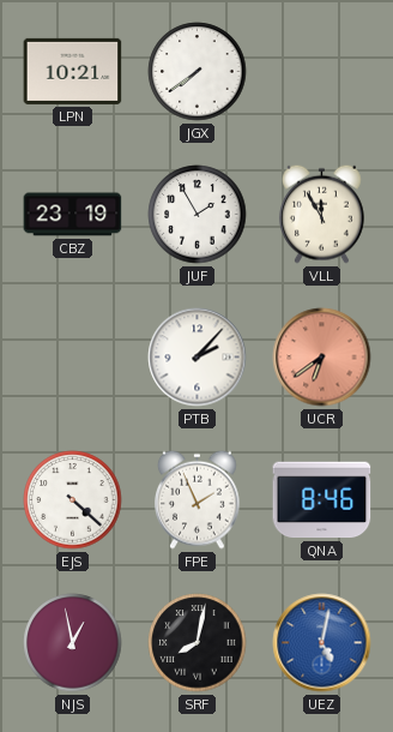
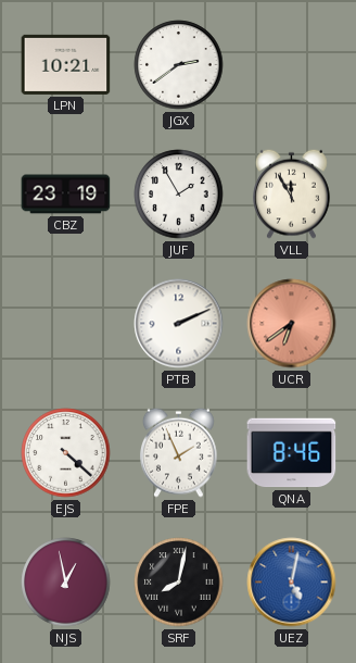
JGX: 7:39 -> 2:39
PTB: 2:07 -> 2:11
